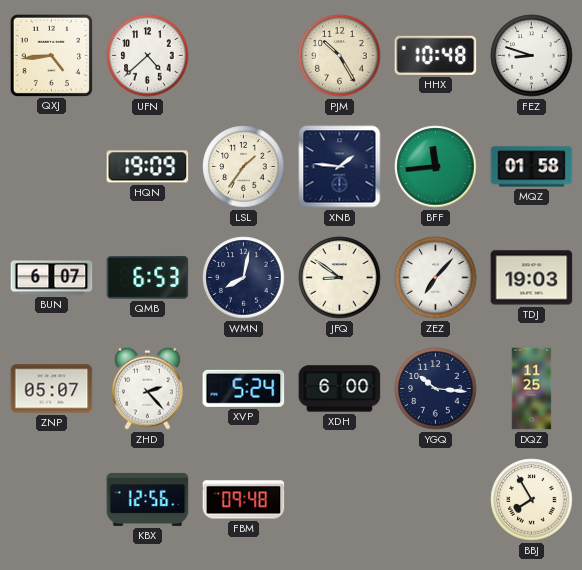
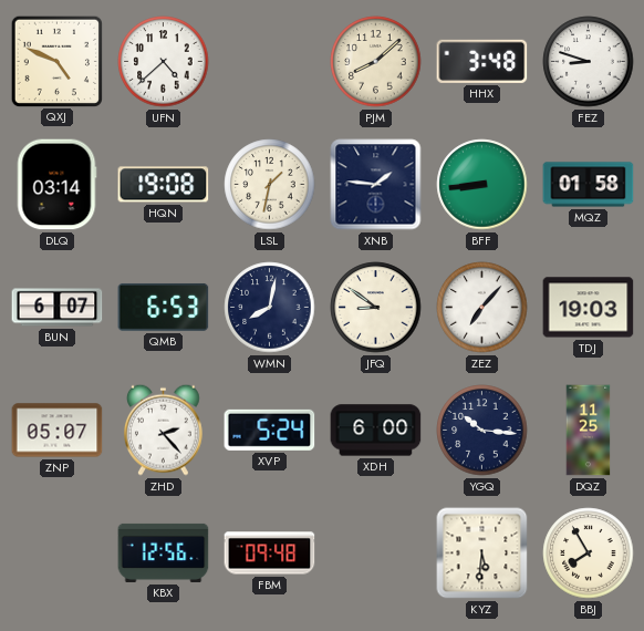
QXJ: 4:44 -> 4:49
PJM: 10:25 -> 8:08
HHX: 10:48 -> 3:48
DLQ: none -> 03:14
HQN: 19:09 -> 19:08
LSL: 1:36 -> 1:32
BFF: 11:44 -> 8:44
KYZ: none -> 5:31
